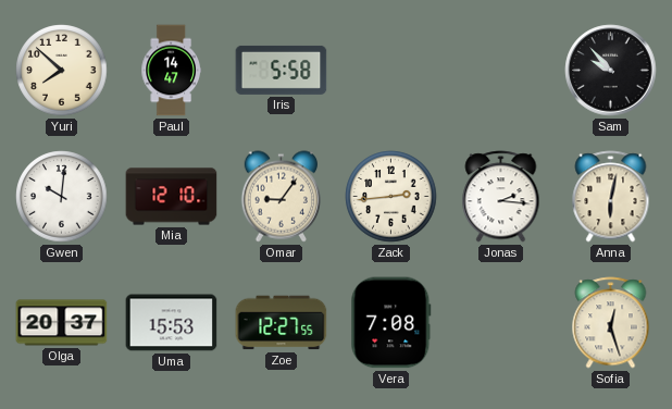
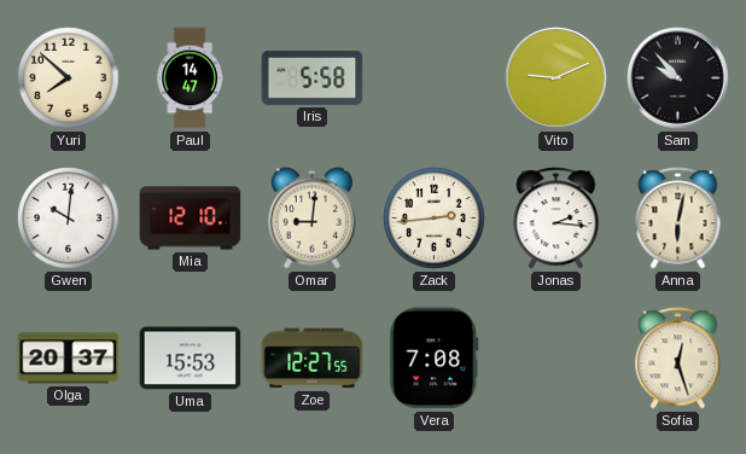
Vito: none -> 9:11
Omar: 9:06 -> 9:01
